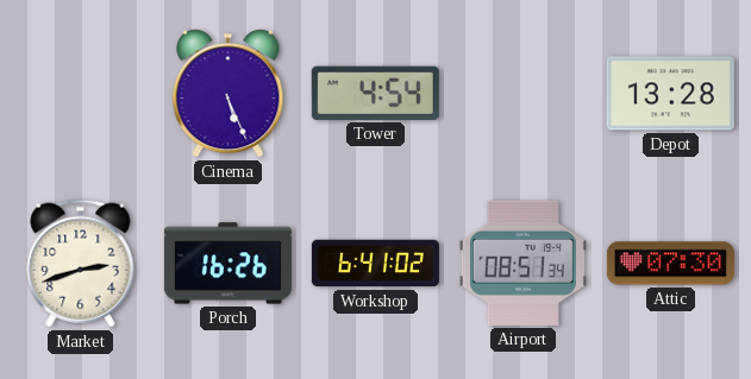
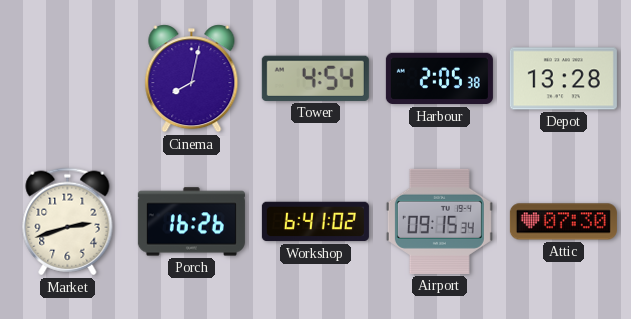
Cinema: 5:26 -> 8:02
Harbour: none -> 2:05
Airport: 08:51 -> 09:15
